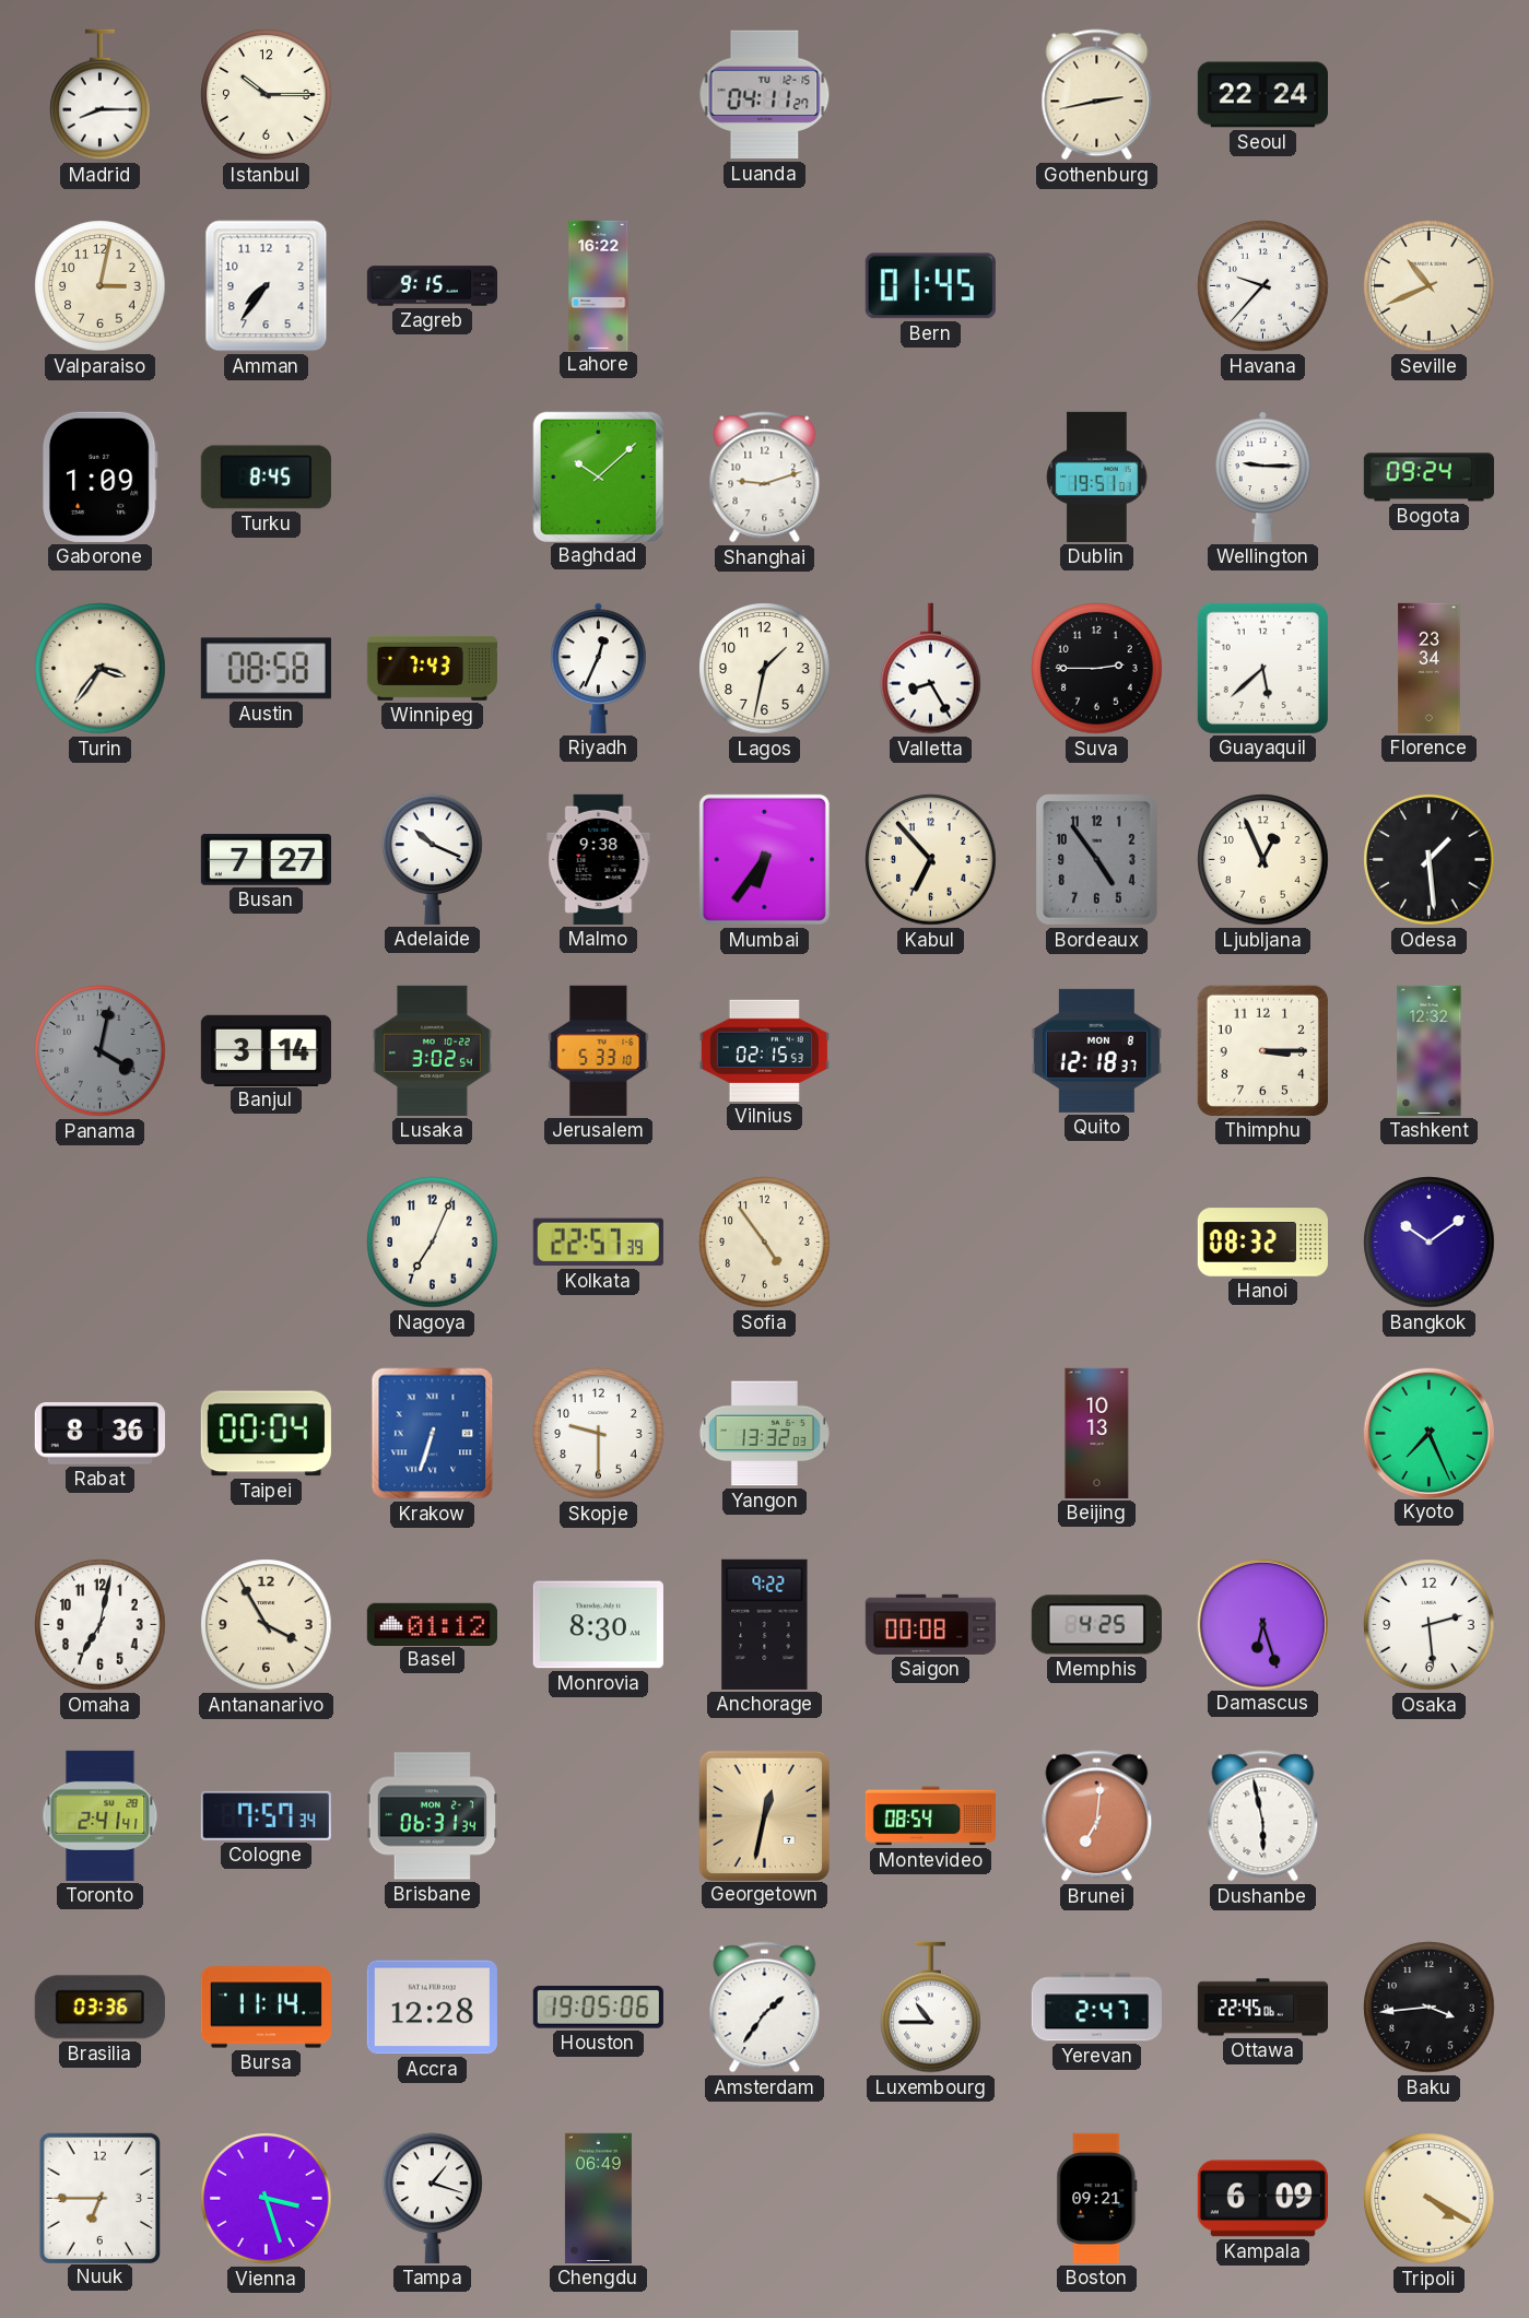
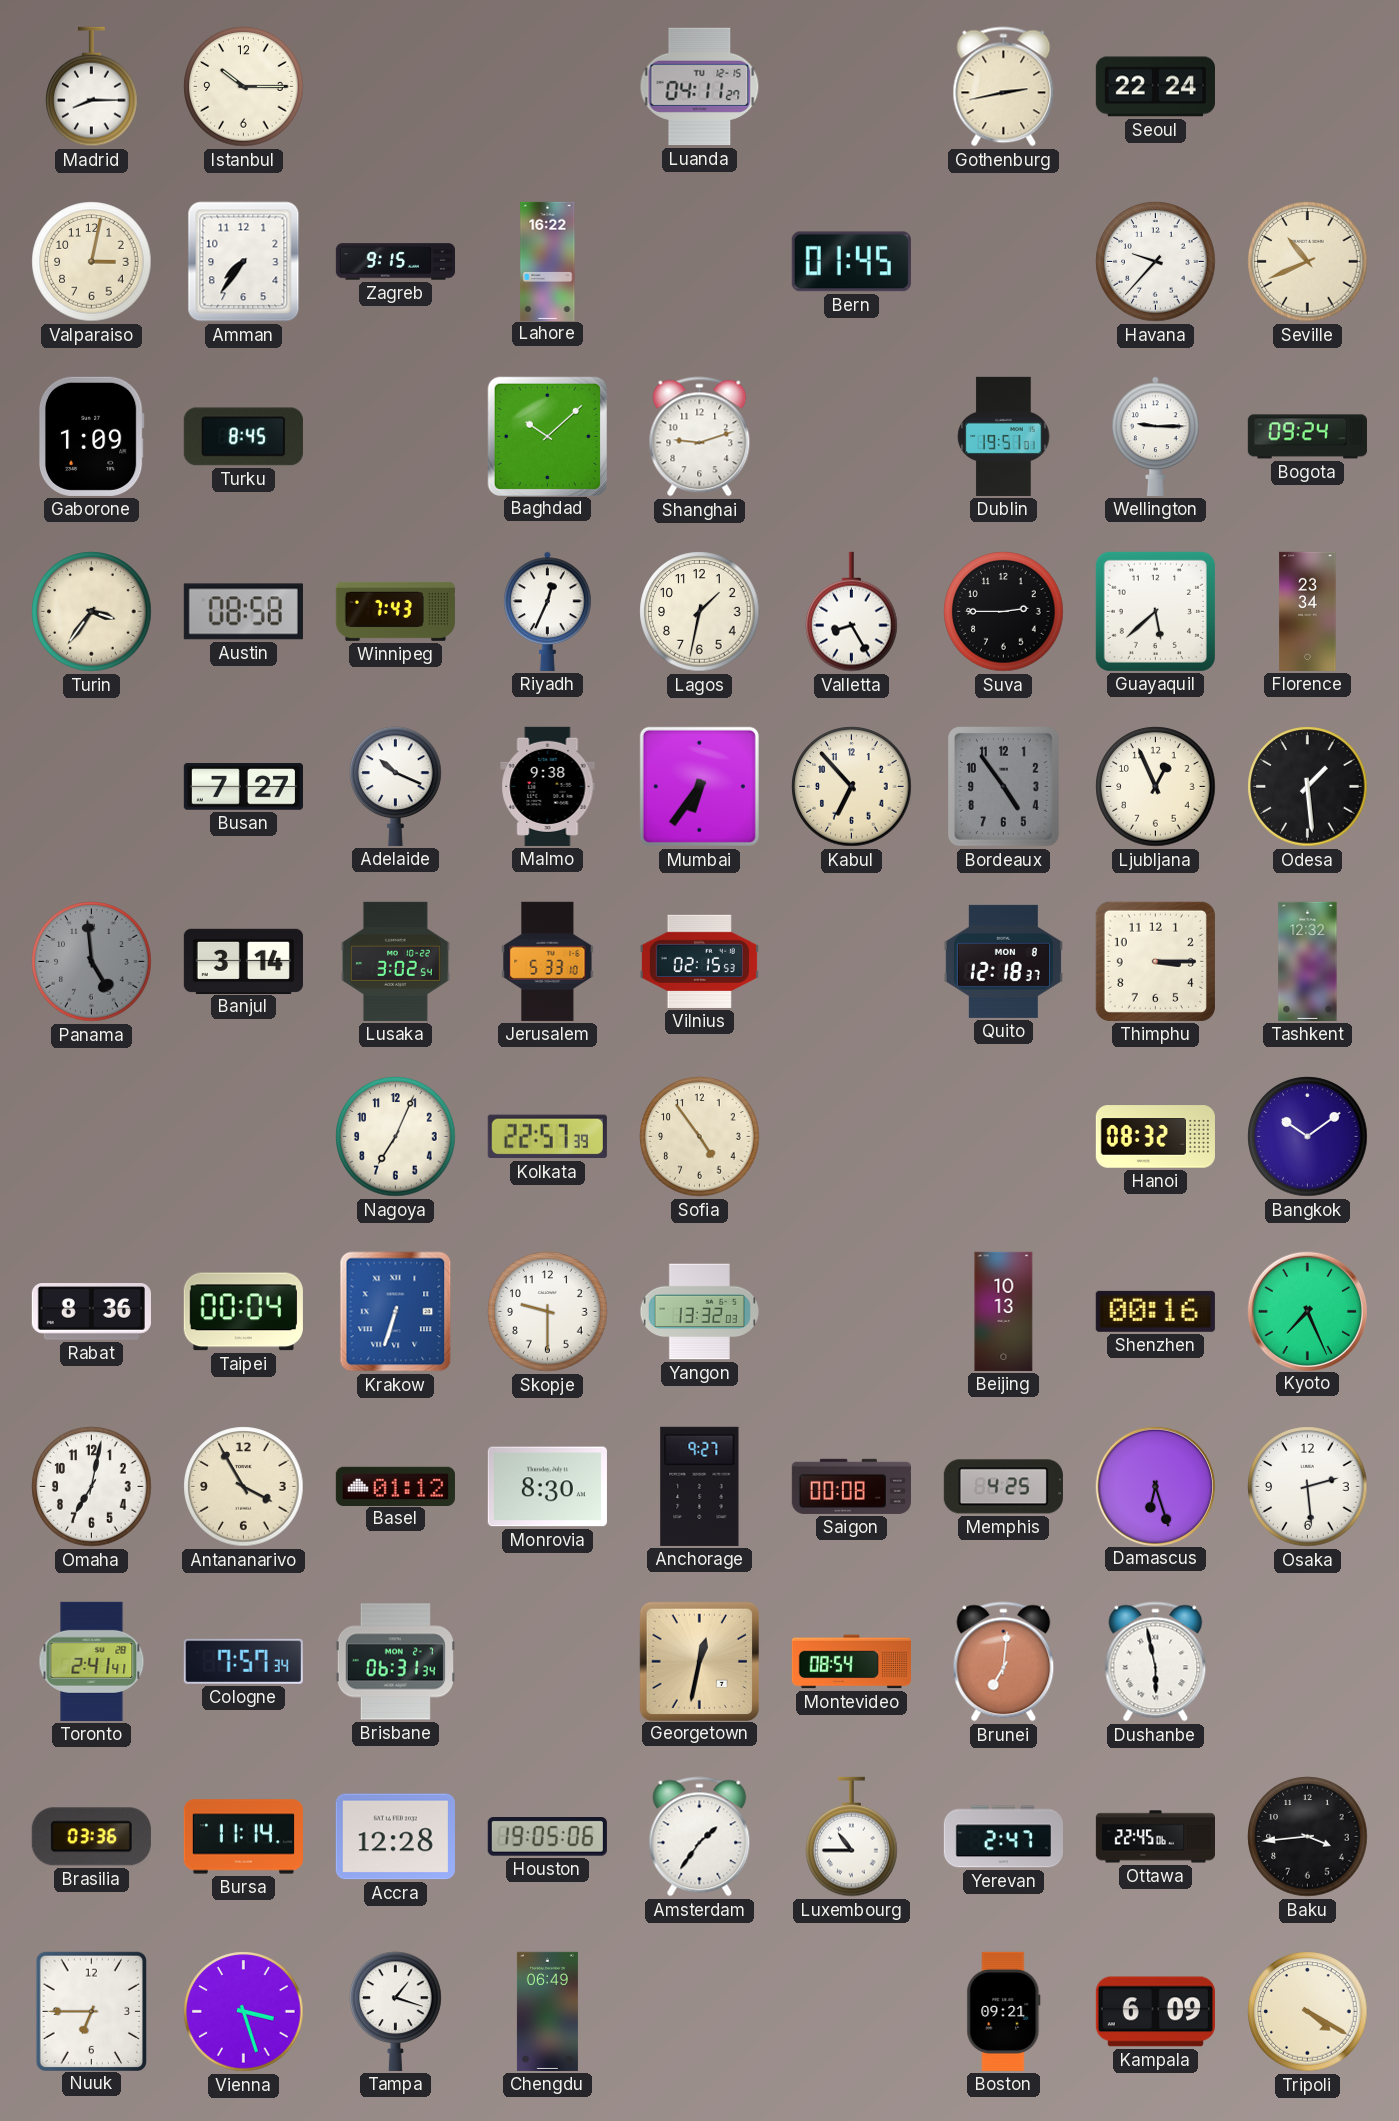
Panama: 4:02 -> 4:59
Shenzhen: none -> 00:16
Anchorage: 9:22 -> 9:27
